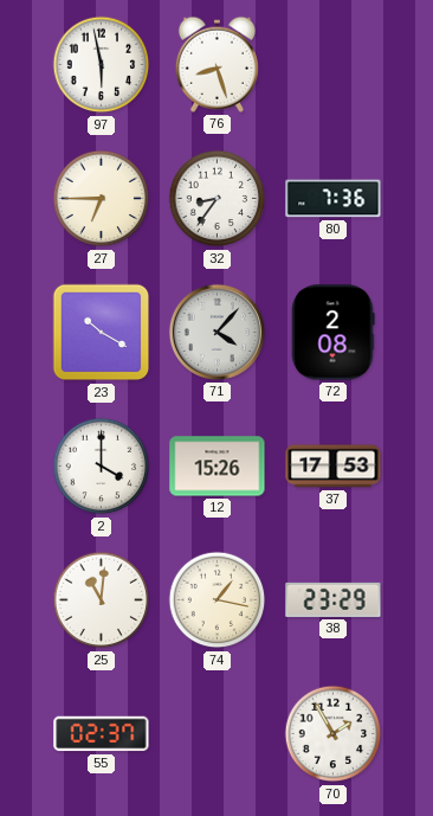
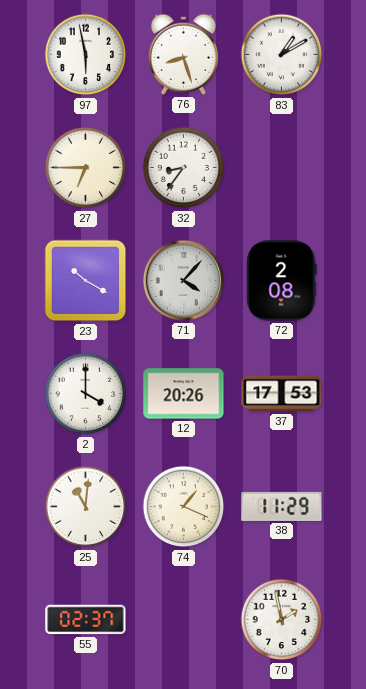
83: none -> 1:10
80: 7:36 -> none
12: 15:26 -> 20:26
74: 1:17 -> 1:19
38: 23:29 -> 11:29
70: 1:55 -> 1:58
